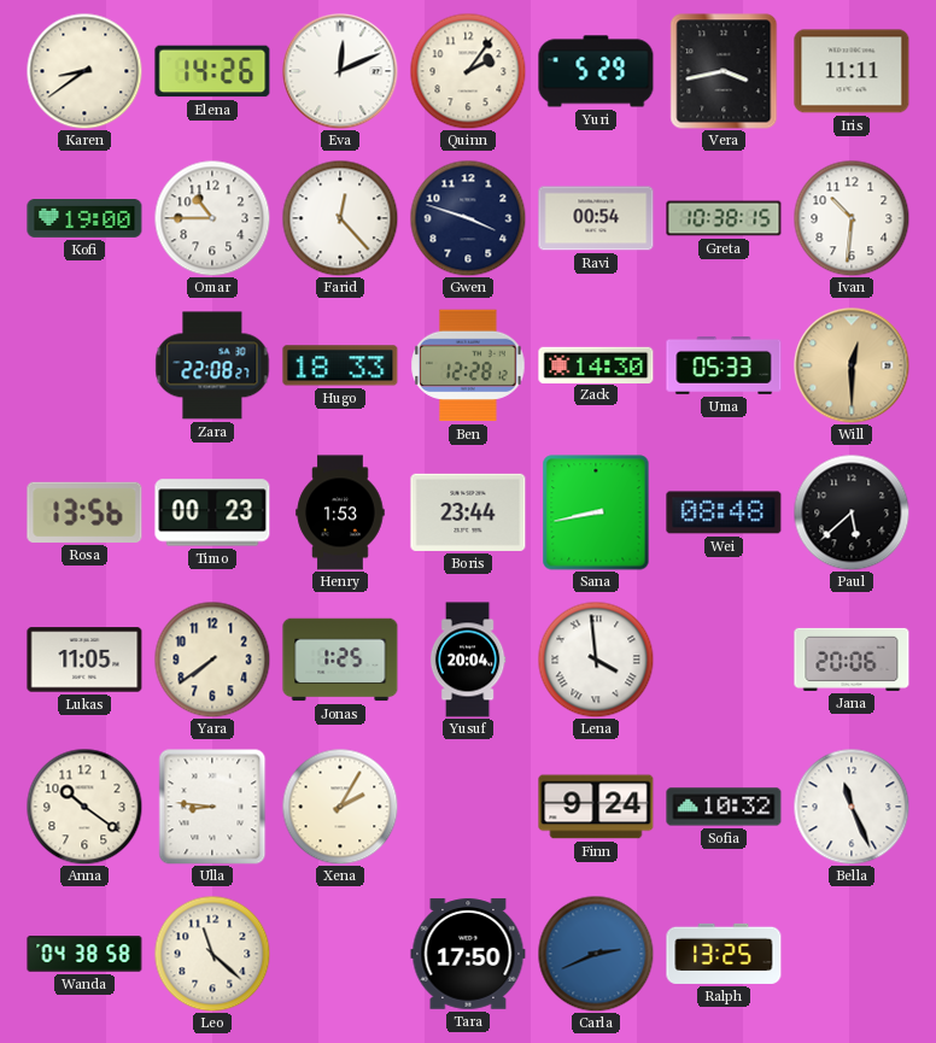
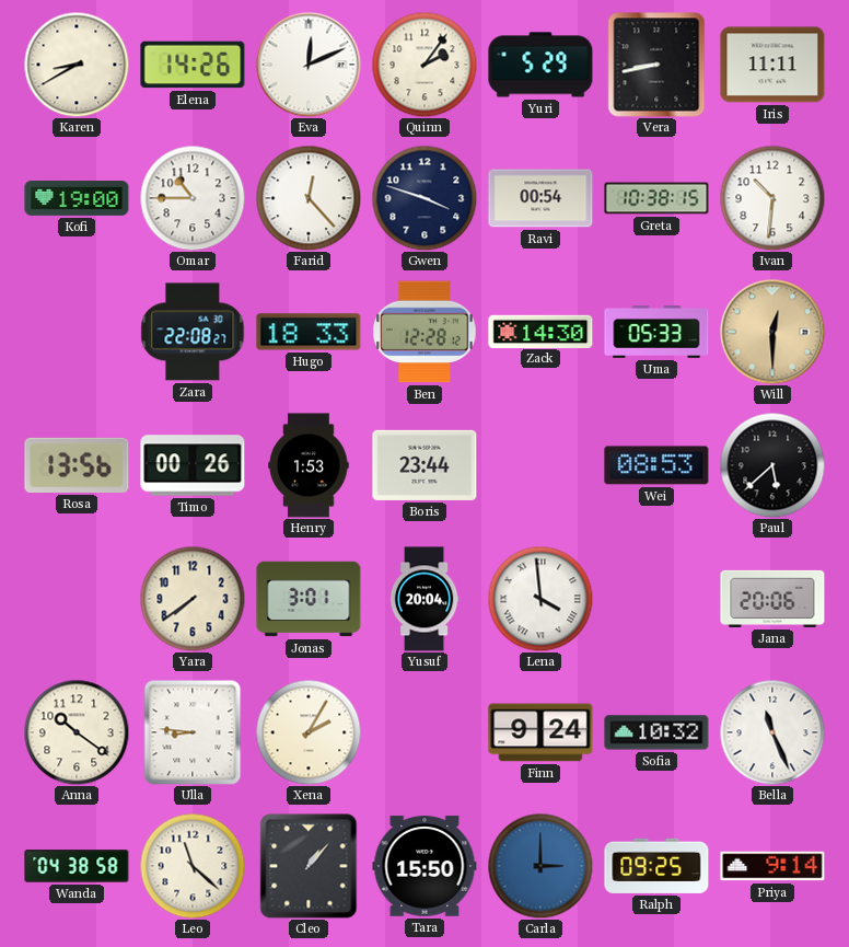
Karen: 8:39 -> 8:40
Vera: 3:43 -> 8:43
Timo: 00:23 -> 00:26
Sana: 8:43 -> none
Wei: 08:48 -> 08:53
Lukas: 11:05 -> none
Jonas: 1:25 -> 3:01
Cleo: none -> 1:07
Tara: 17:50 -> 15:50
Carla: 2:41 -> 3:00
Ralph: 13:25 -> 09:25
Priya: none -> 9:14
